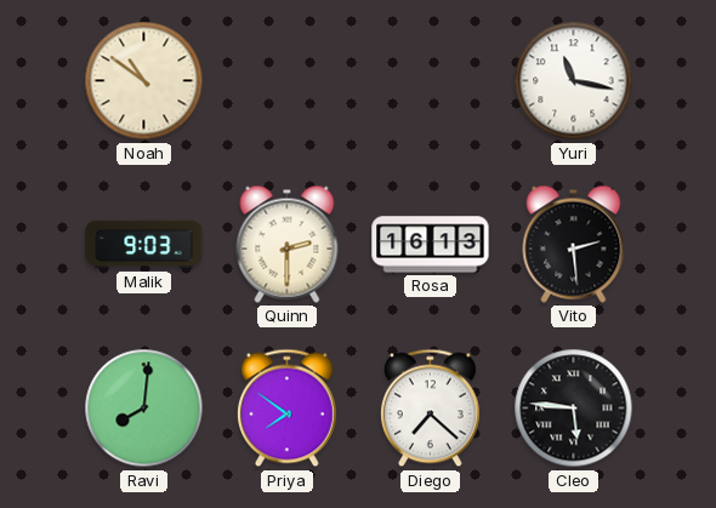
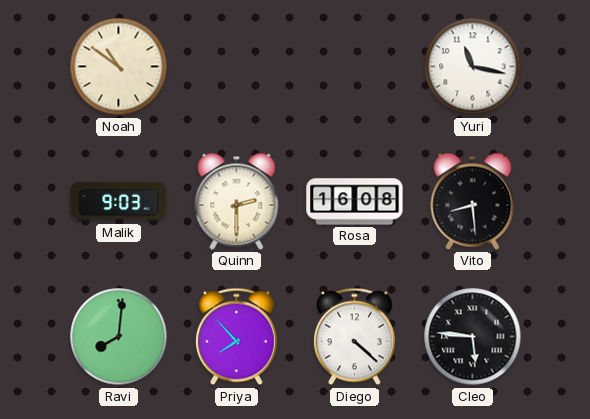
Rosa: 16:13 -> 16:08
Vito: 2:29 -> 8:29
Priya: 7:51 -> 7:53
Diego: 7:22 -> 4:22
